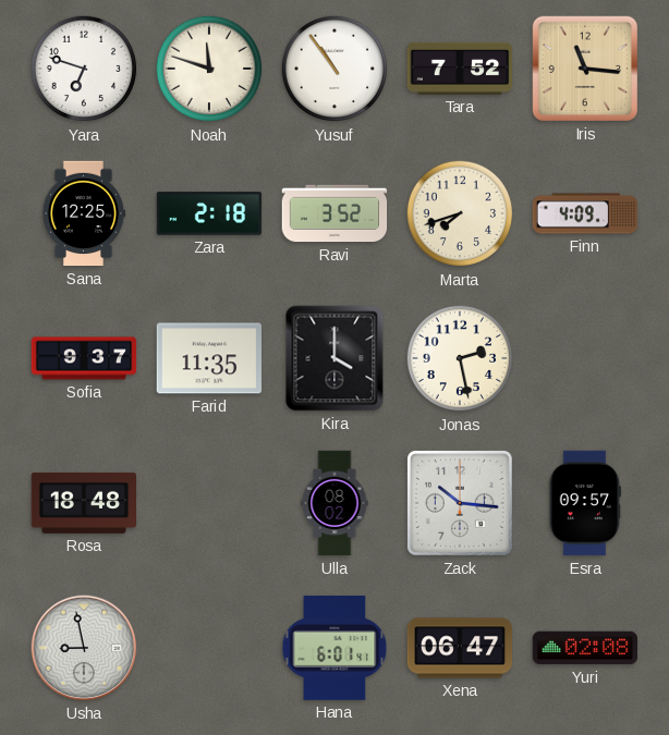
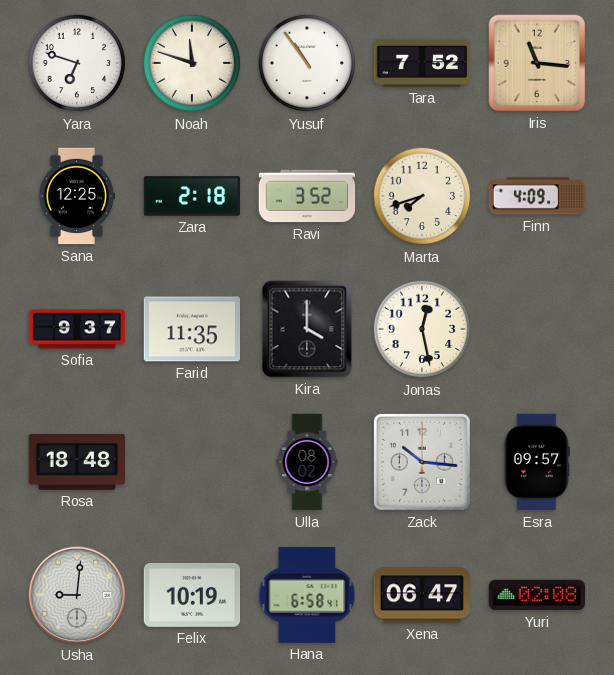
Jonas: 2:28 -> 12:28
Usha: 8:58 -> 9:01
Felix: none -> 10:19
Hana: 6:01 -> 6:58
